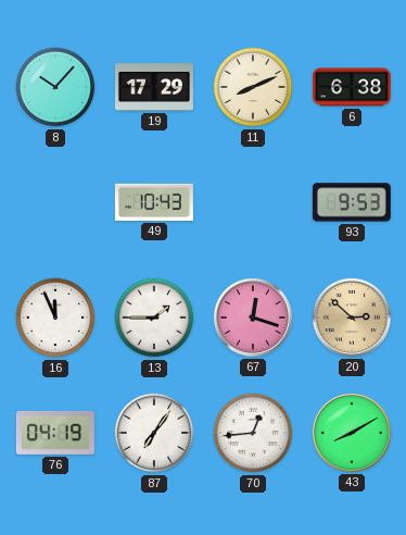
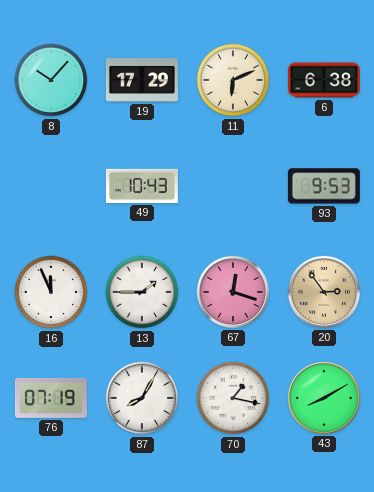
11: 8:11 -> 6:11
20: 2:52 -> 2:54
76: 04:19 -> 07:19
87: 7:06 -> 8:05
70: 12:44 -> 1:17
